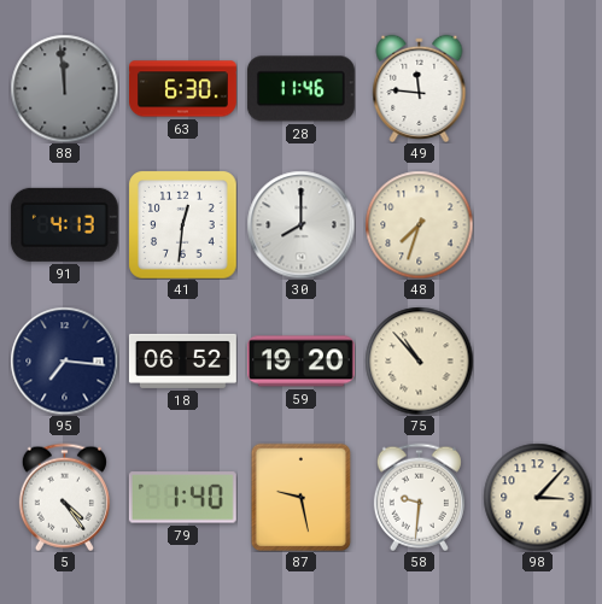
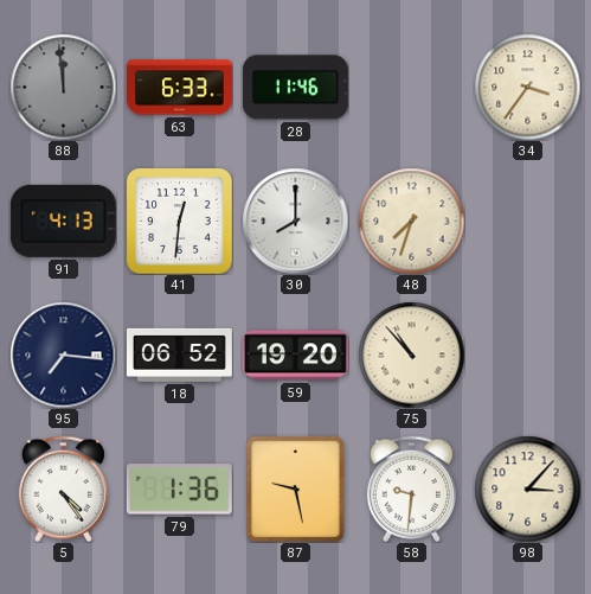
63: 6:30 -> 6:33
49: 11:46 -> none
34: none -> 3:36
79: 1:40 -> 1:36
